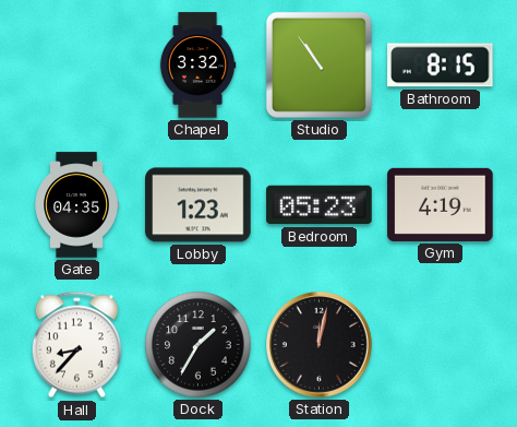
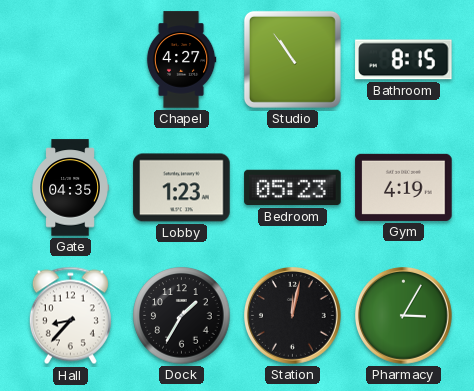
Chapel: 3:32 -> 4:27
Pharmacy: none -> 3:05
